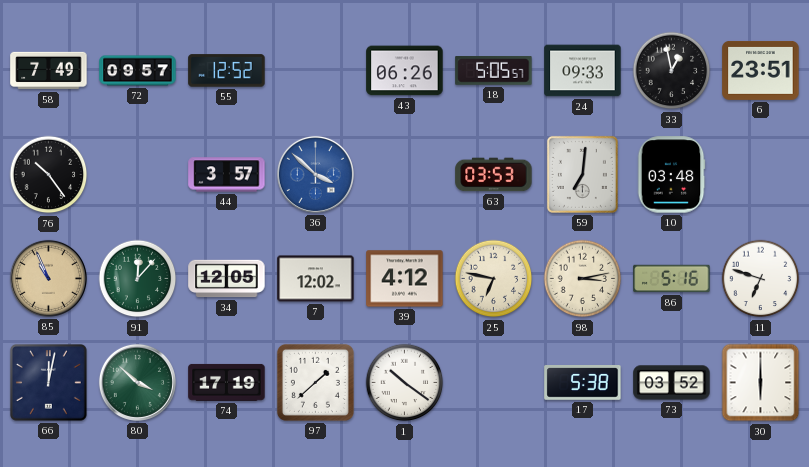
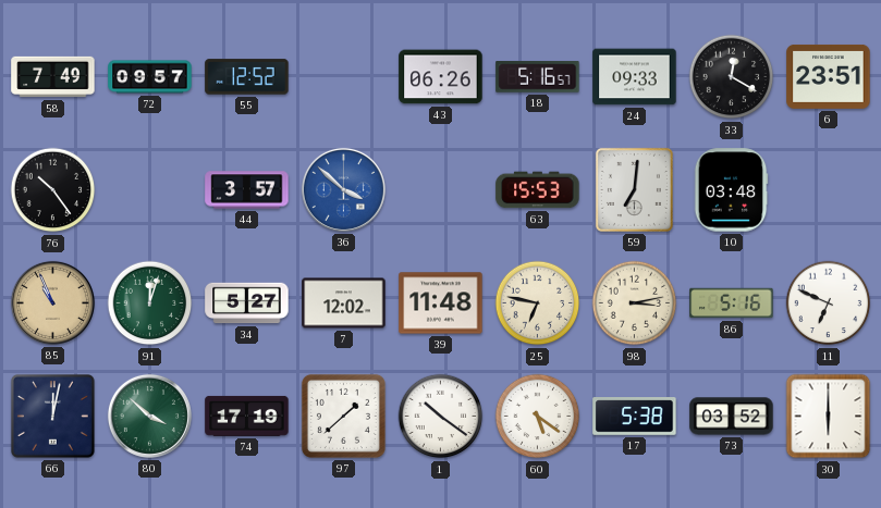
18: 5:05 -> 5:16
33: 12:58 -> 12:20
63: 03:53 -> 15:53
91: 12:07 -> 12:03
34: 12:05 -> 5:27
39: 4:12 -> 11:48
11: 6:48 -> 6:49
60: none -> 5:21
